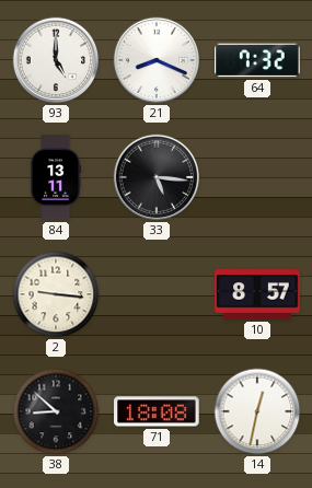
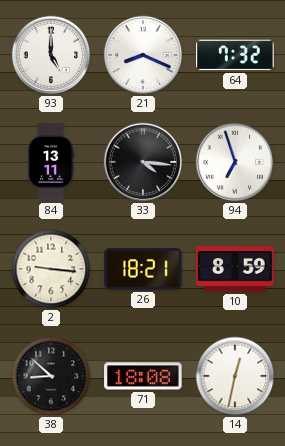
33: 5:16 -> 4:16
94: none -> 6:57
26: none -> 18:21
10: 8:57 -> 8:59
